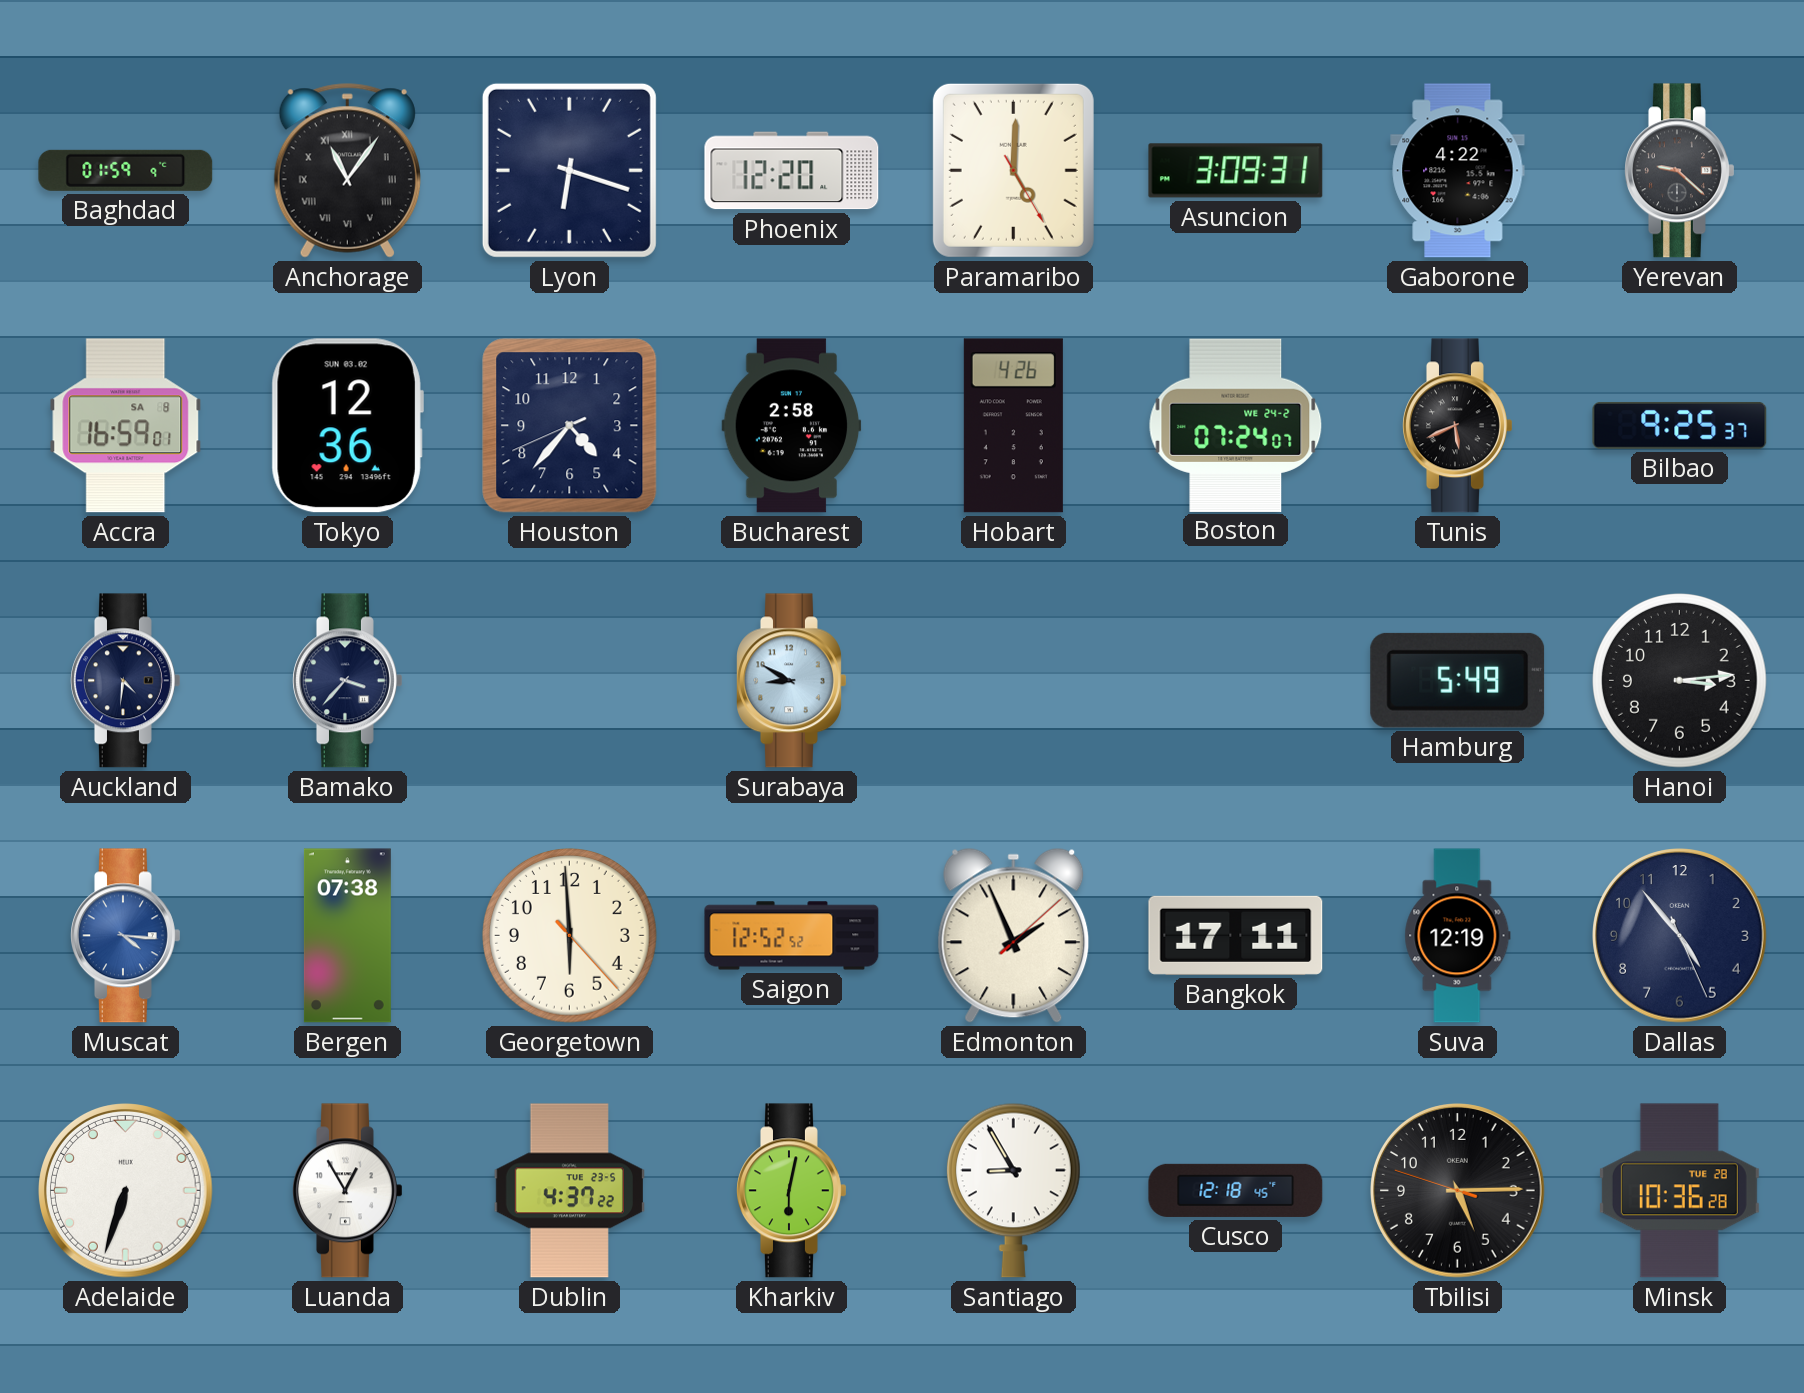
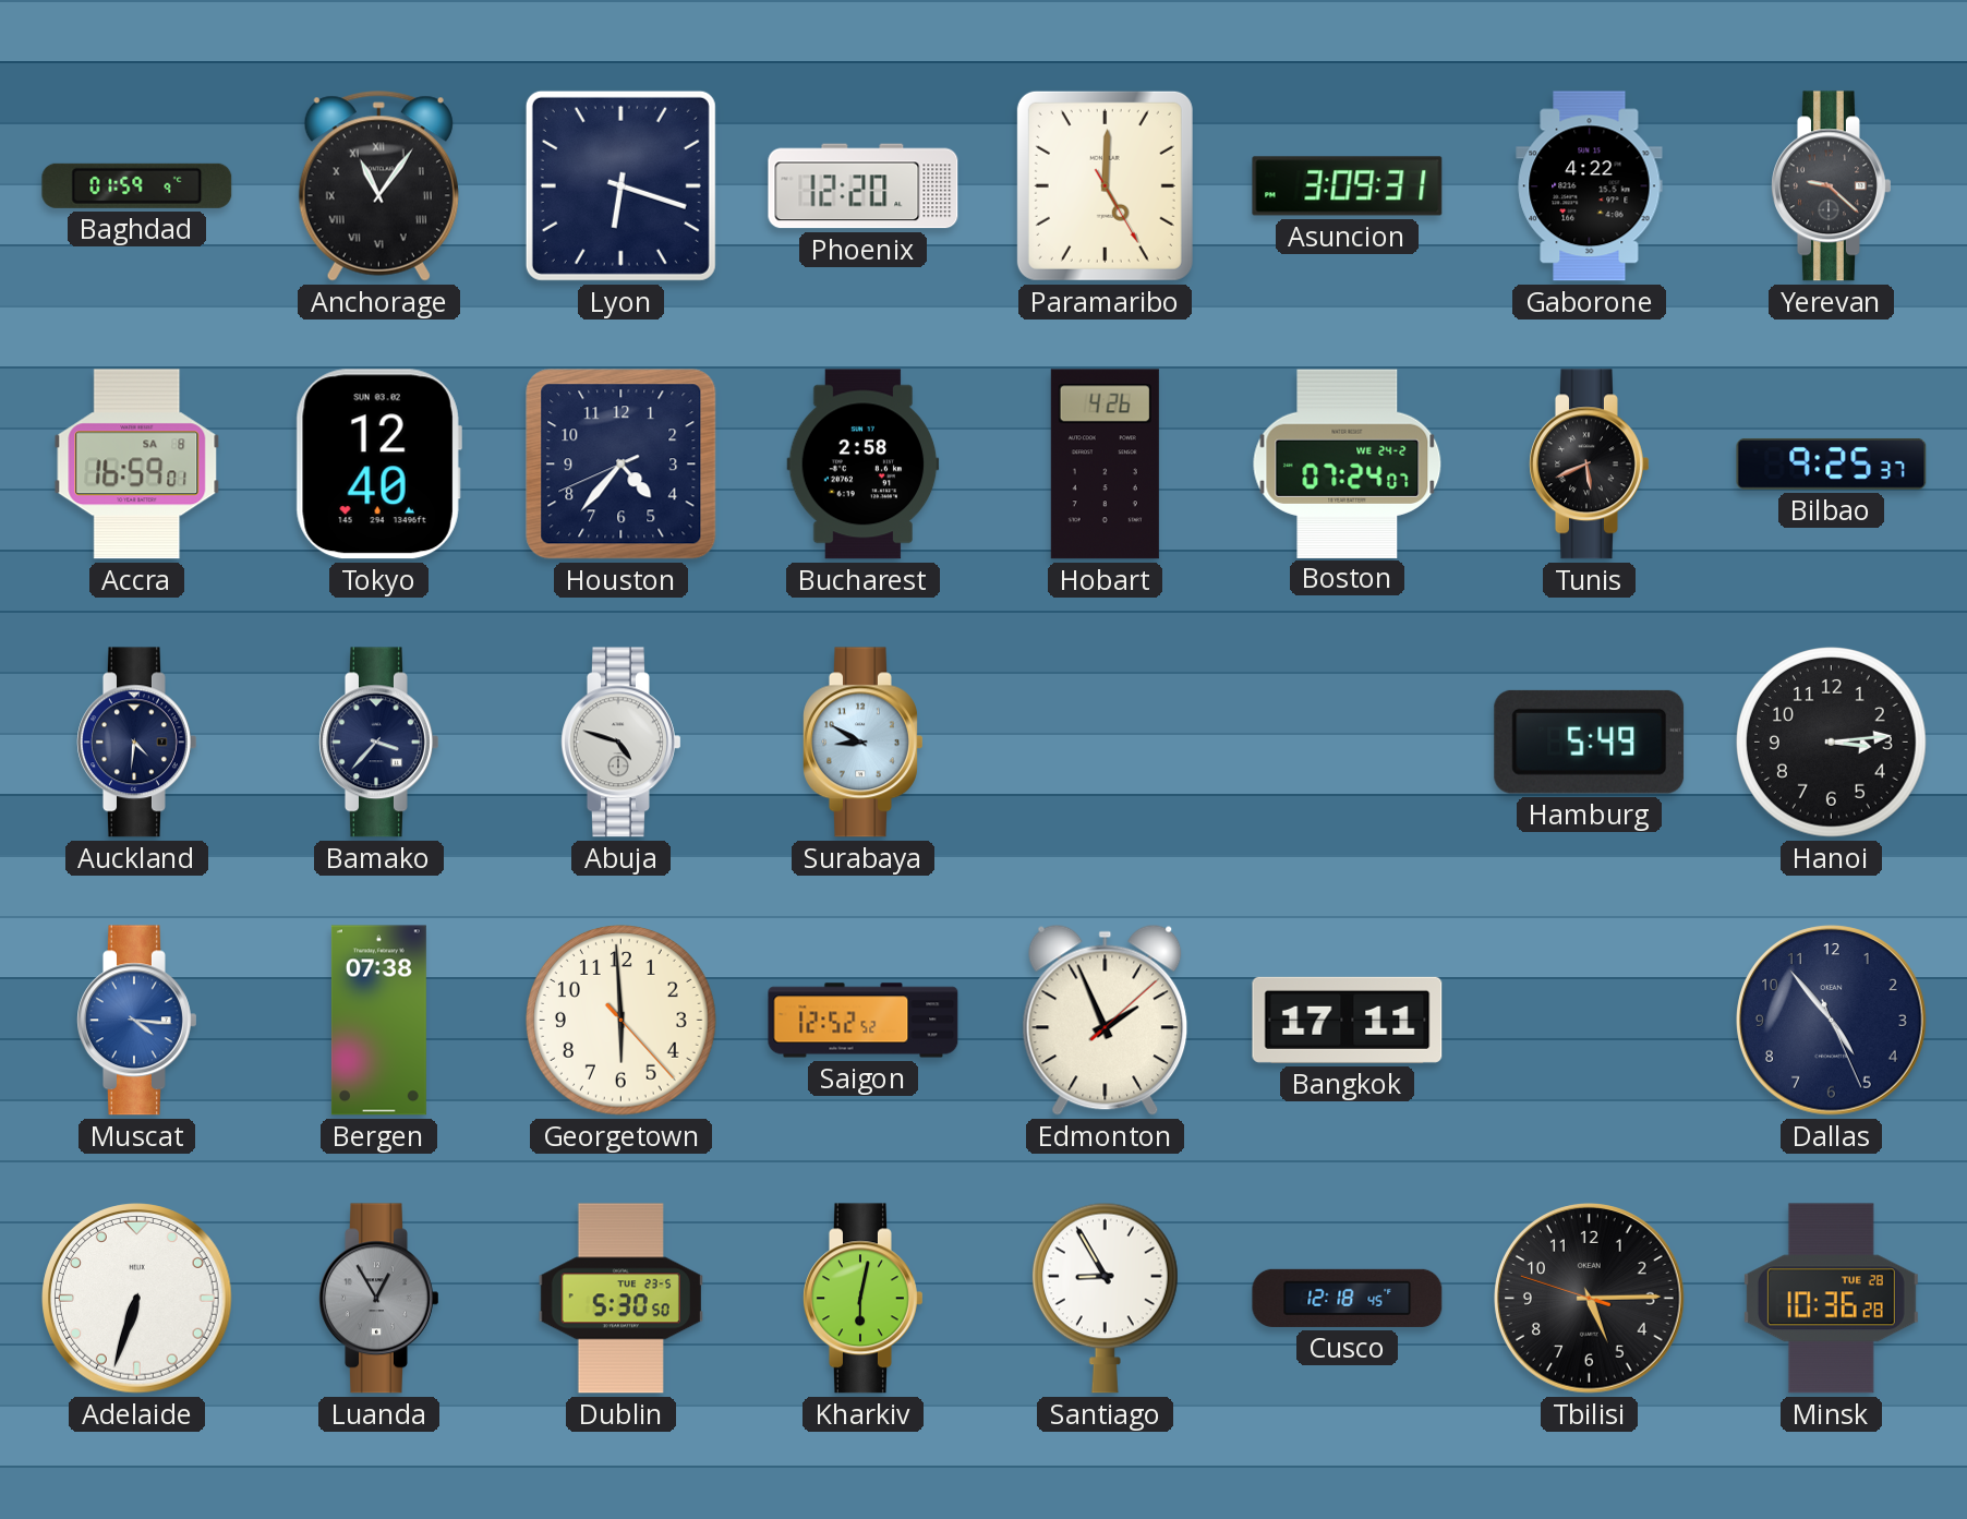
Tokyo: 12:36 -> 12:40
Abuja: none -> 4:48
Suva: 12:19 -> none
Luanda dial: white -> grey
Dublin: 4:37 -> 5:30
